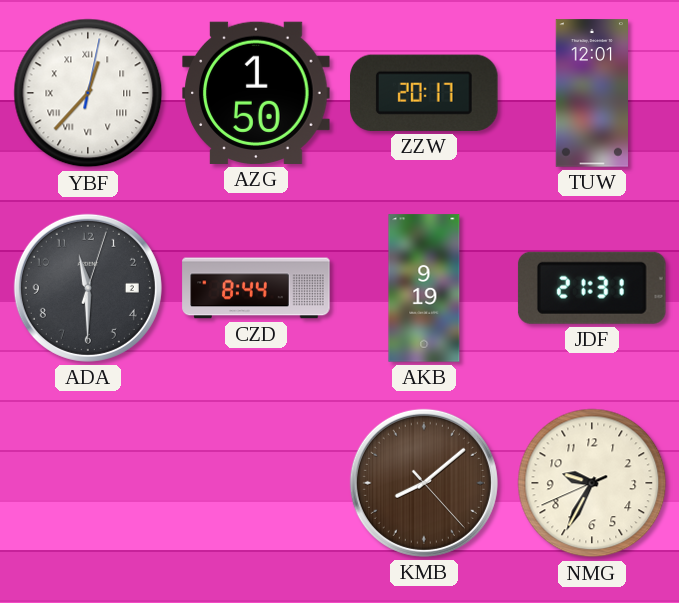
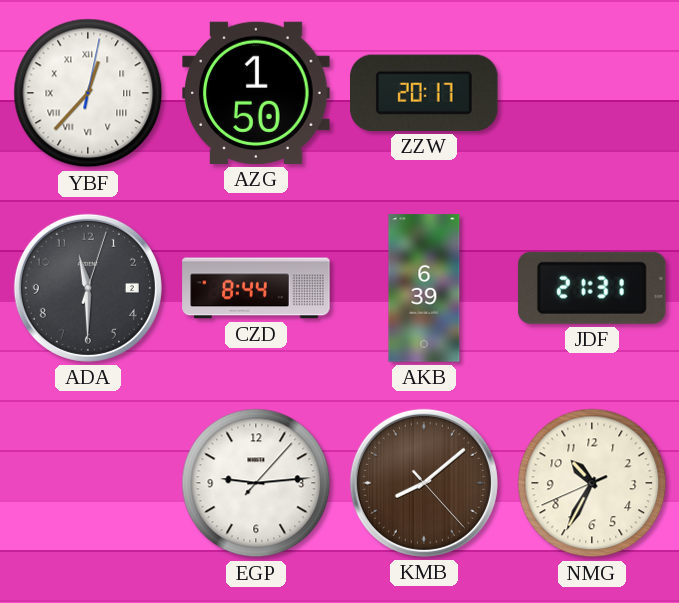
TUW: 12:01 -> none
AKB: 9:19 -> 6:39
EGP: none -> 9:14
NMG: 9:34 -> 10:34
